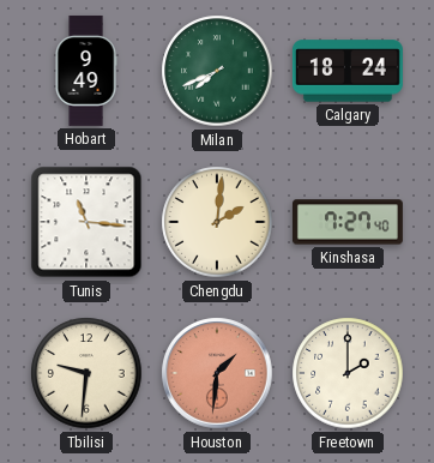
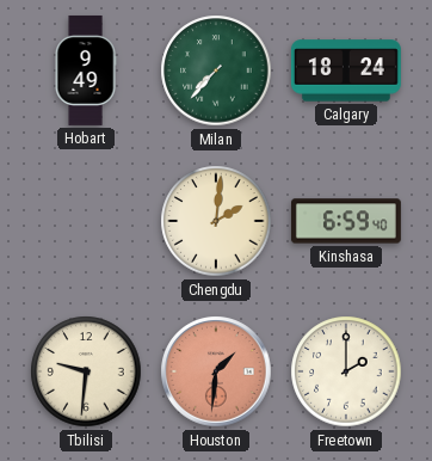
Milan: 7:41 -> 7:37
Tunis: 11:16 -> none
Kinshasa: 7:27 -> 6:59
